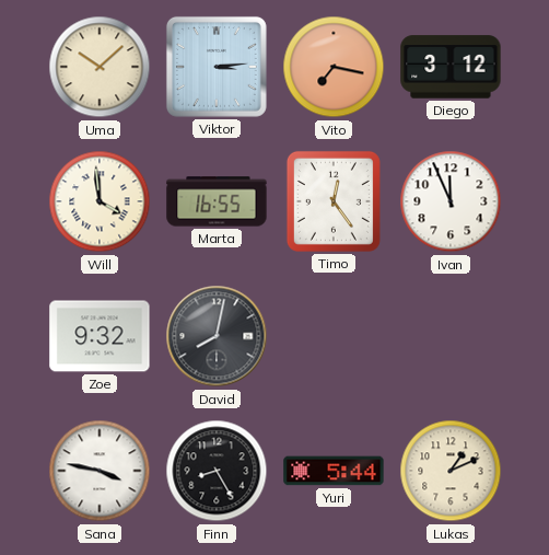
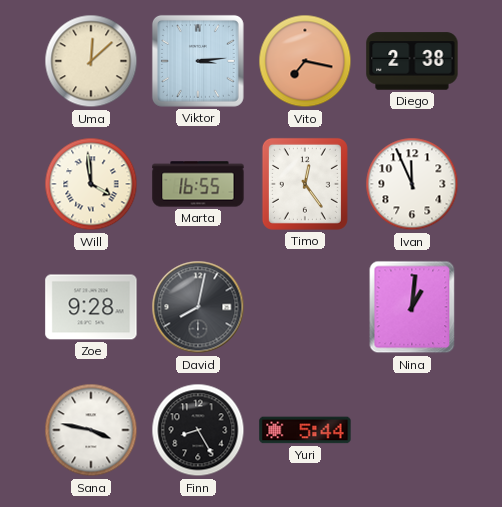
Uma: 10:08 -> 12:08
Diego: 3:12 -> 2:38
Zoe: 9:32 -> 9:28
Nina: none -> 1:01
Lukas: 1:11 -> none
